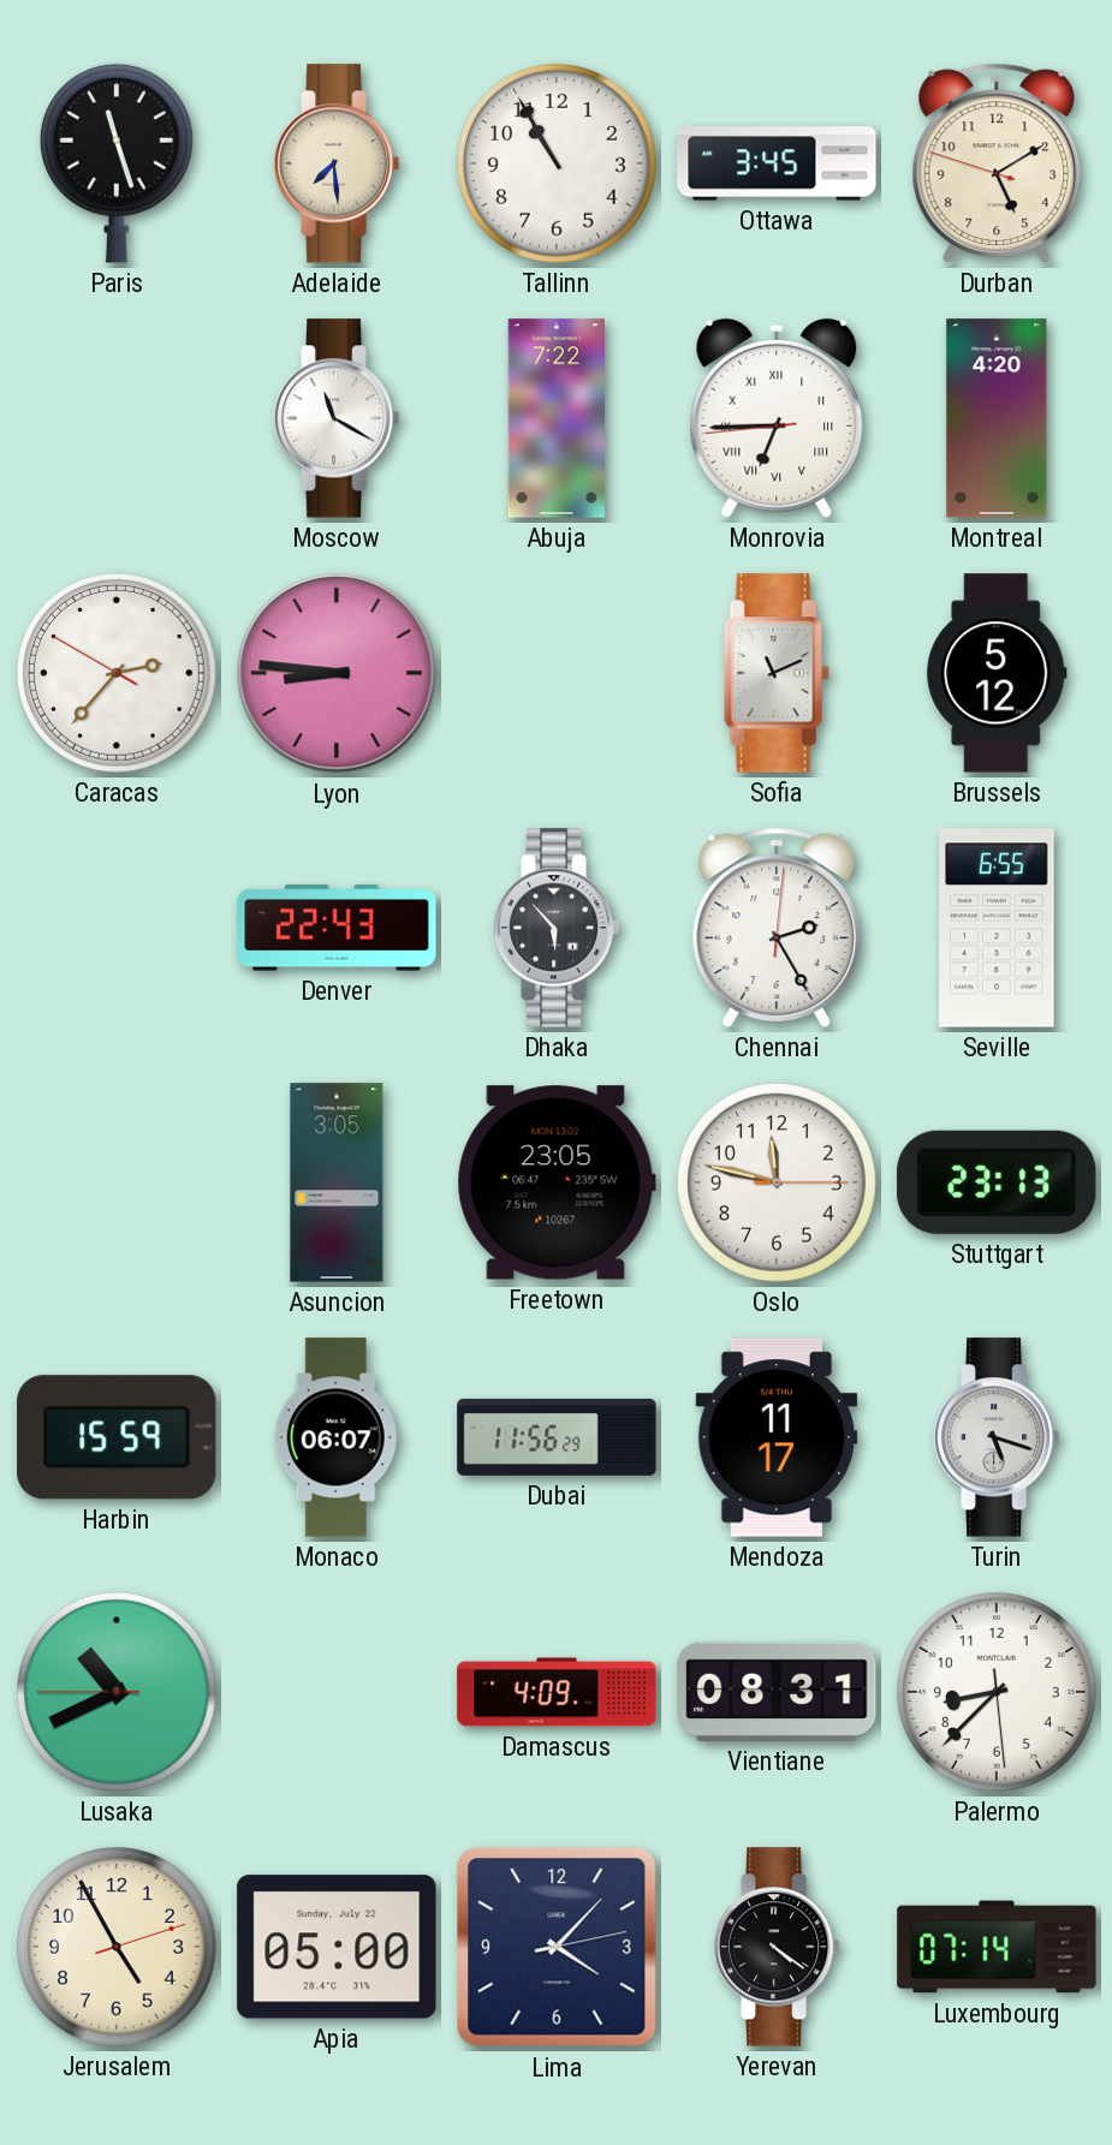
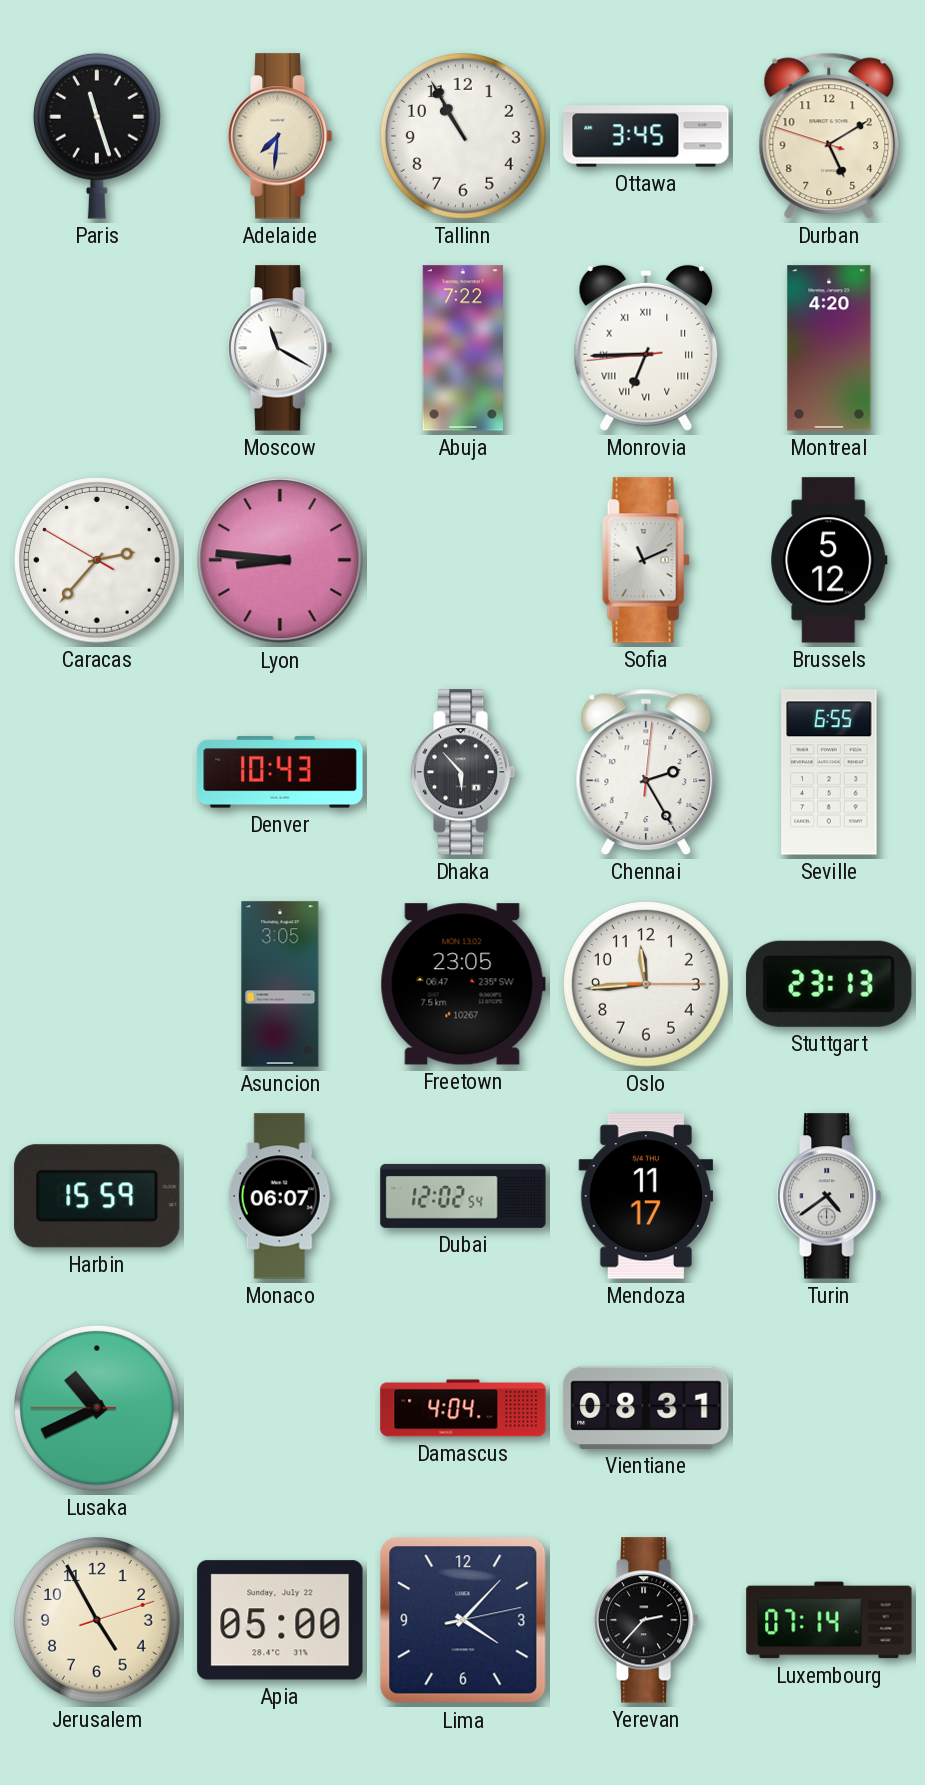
Adelaide: 7:29 -> 7:31
Denver: 22:43 -> 10:43
Oslo: 11:47 -> 11:44
Dubai: 11:56 -> 12:02
Turin: 5:18 -> 4:39
Damascus: 4:09 -> 4:04
Palermo: 8:37 -> none
Yerevan: 4:21 -> 2:37
